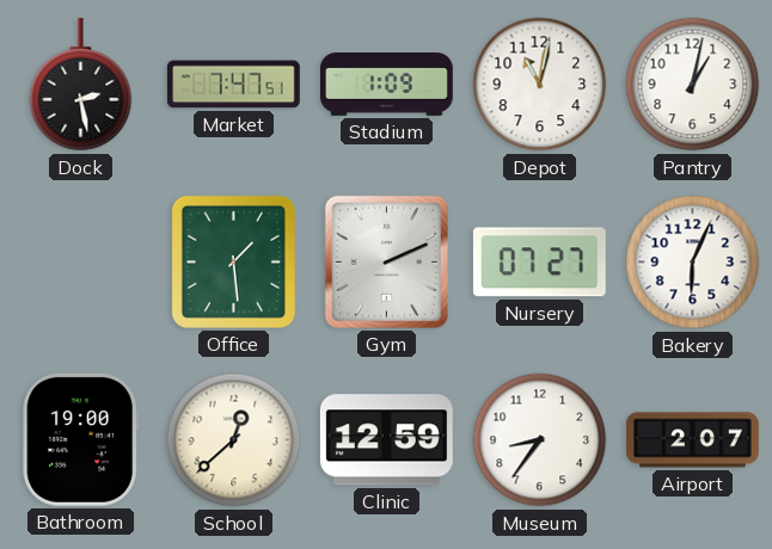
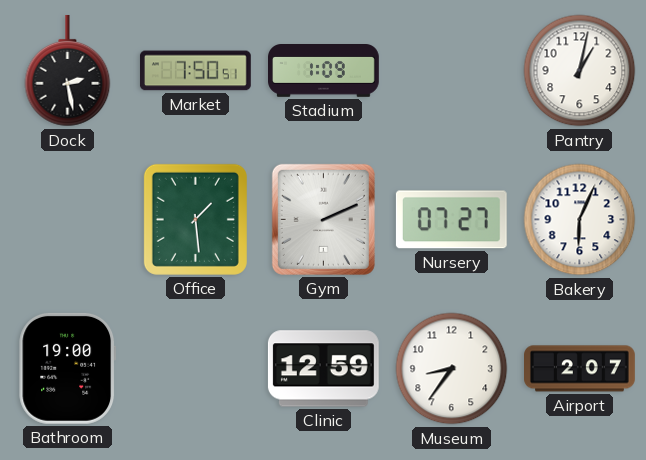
Market: 7:47 -> 7:50
Depot: 11:02 -> none
School: 12:38 -> none
